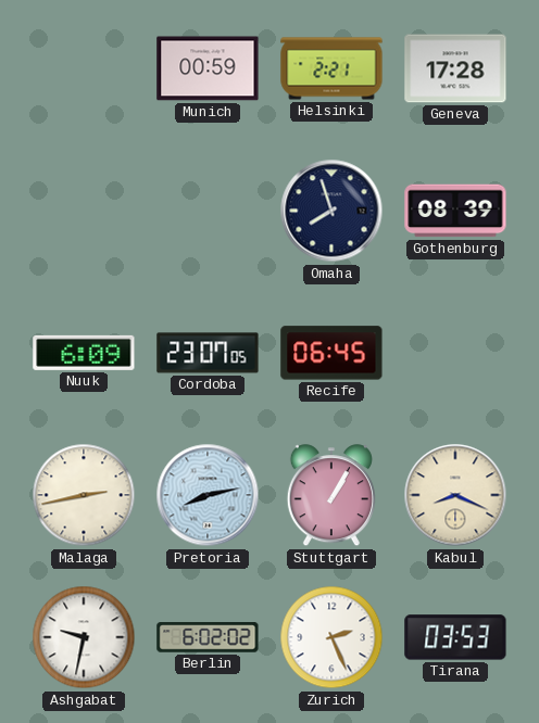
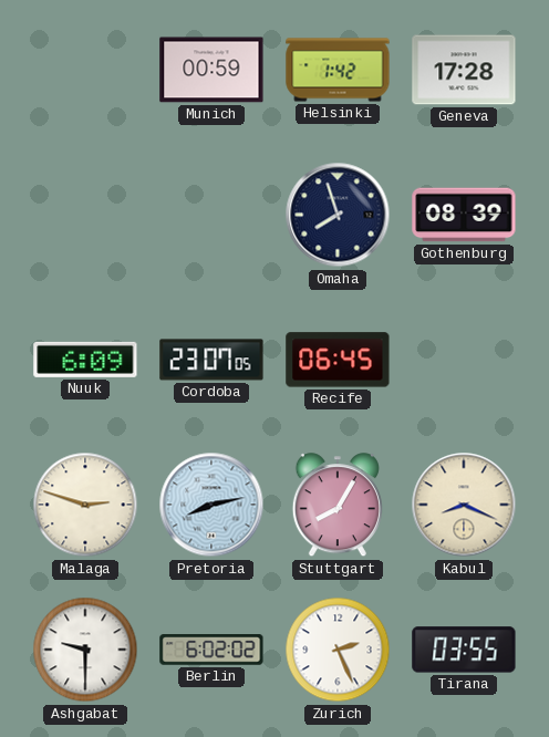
Helsinki: 2:21 -> 1:42
Malaga: 2:43 -> 2:48
Stuttgart: 1:05 -> 8:05
Ashgabat: 9:32 -> 9:30
Tirana: 03:53 -> 03:55
